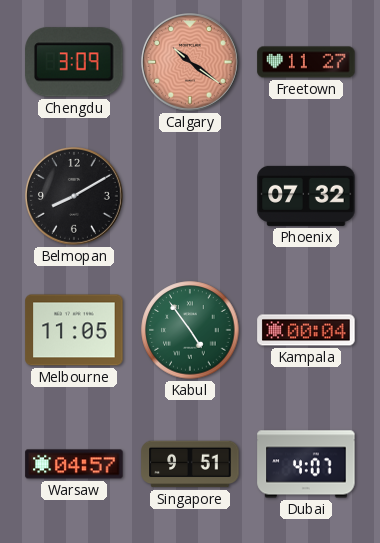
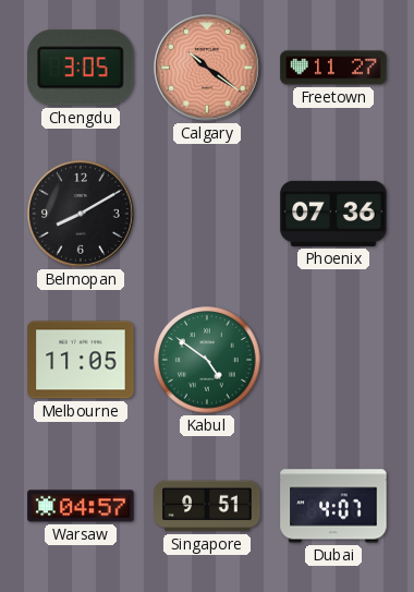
Chengdu: 3:09 -> 3:05
Phoenix: 07:32 -> 07:36
Kabul: 4:54 -> 4:51
Kampala: 00:04 -> none
